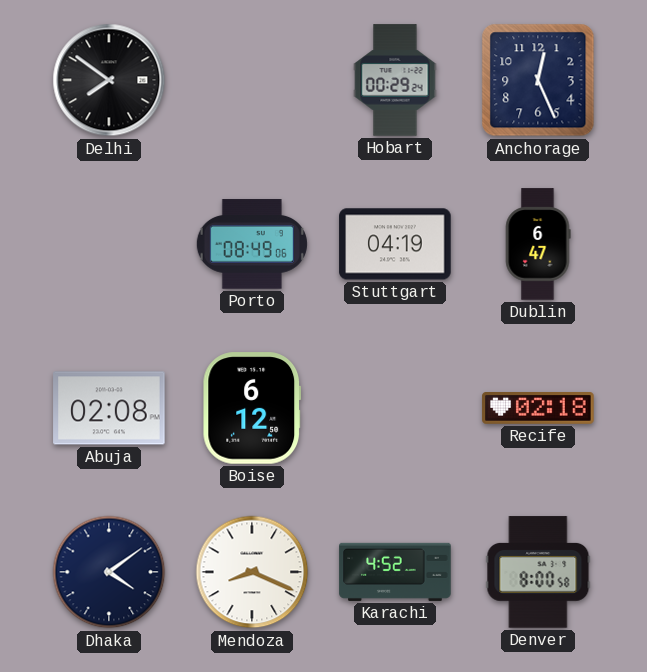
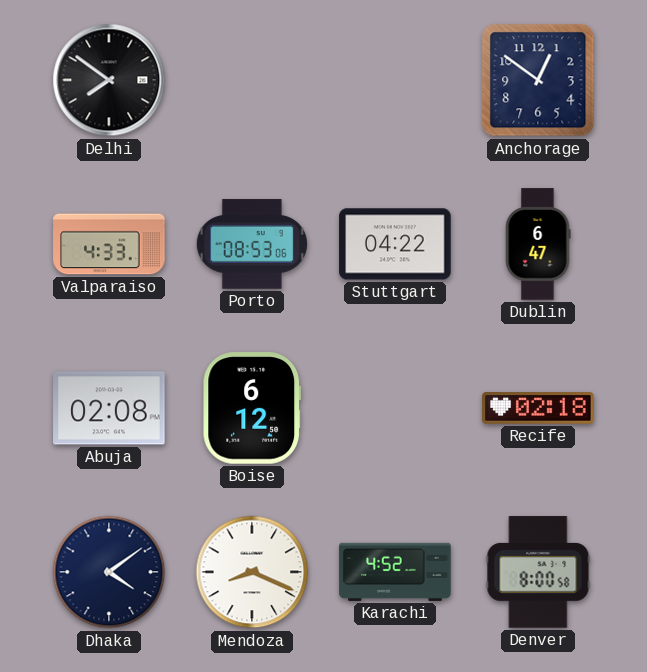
Hobart: 00:29 -> none
Anchorage: 12:26 -> 12:51
Valparaiso: none -> 4:33
Porto: 08:49 -> 08:53
Stuttgart: 04:19 -> 04:22
